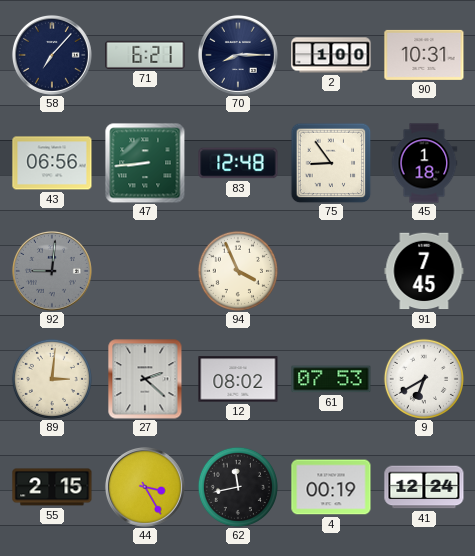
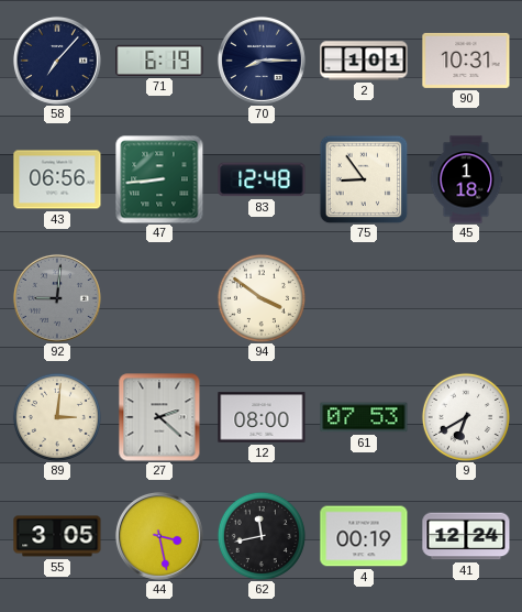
71: 6:21 -> 6:19
2: 1:00 -> 1:01
94: 3:56 -> 3:51
91: 7:45 -> none
12: 08:02 -> 08:00
55: 2:15 -> 3:05
44: 3:25 -> 3:28
